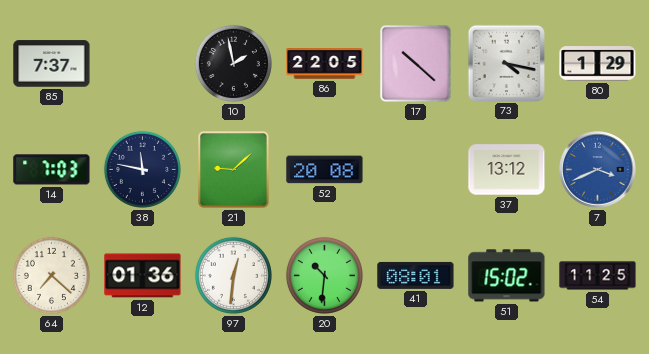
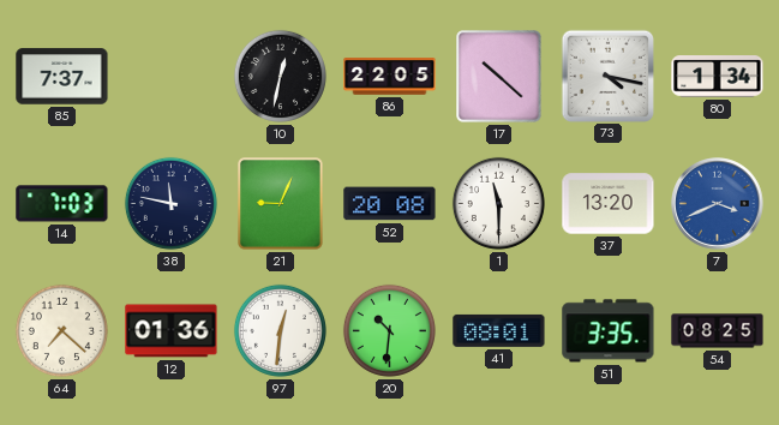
10: 1:58 -> 12:32
80: 1:29 -> 1:34
21: 9:08 -> 9:04
1: none -> 11:30
37: 13:12 -> 13:20
51: 15:02 -> 3:35
54: 11:25 -> 08:25
